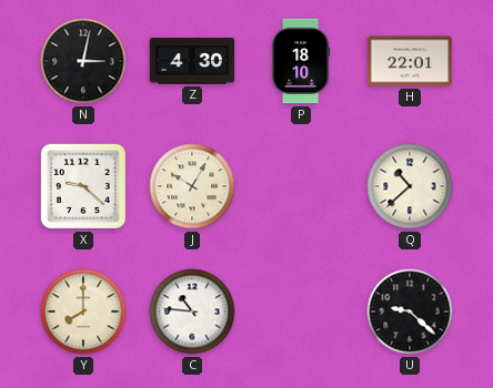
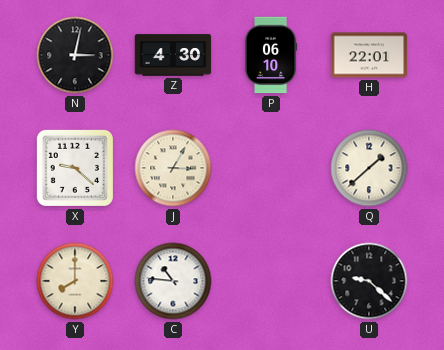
P: 18:10 -> 06:10
J: 10:05 -> 3:05
Q: 10:38 -> 1:38
